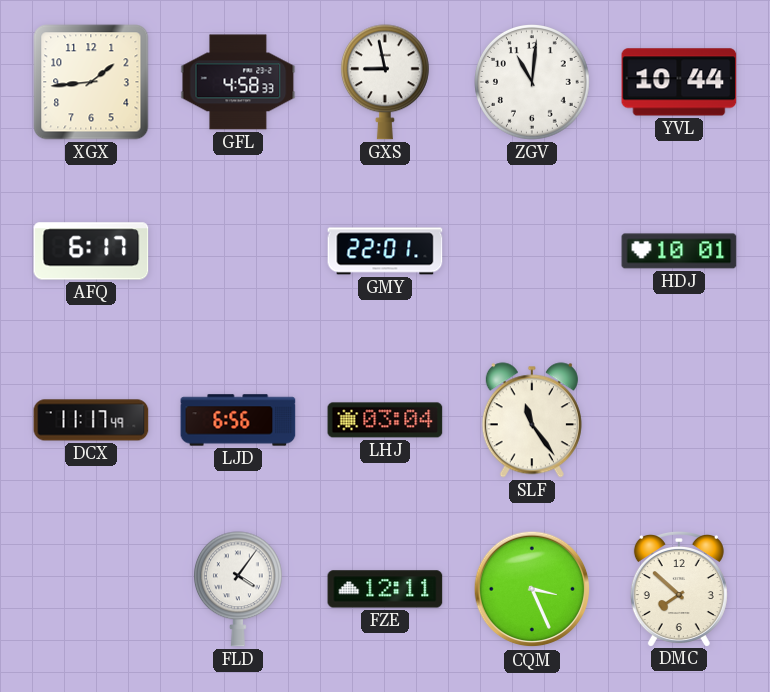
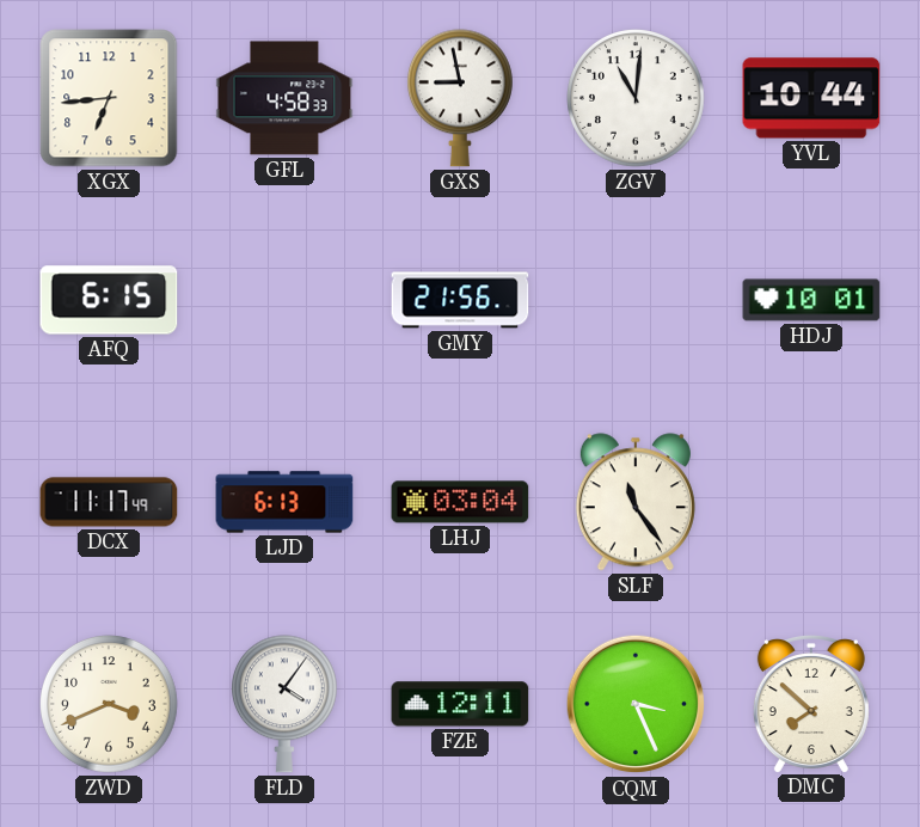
XGX: 1:44 -> 6:44
AFQ: 6:17 -> 6:15
GMY: 22:01 -> 21:56
LJD: 6:56 -> 6:13
ZWD: none -> 3:41
